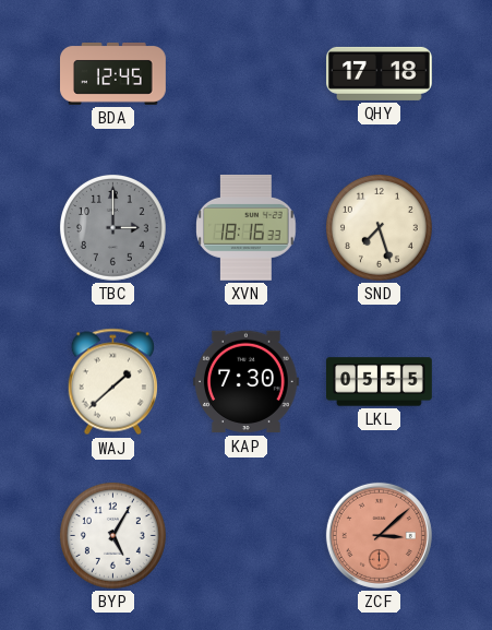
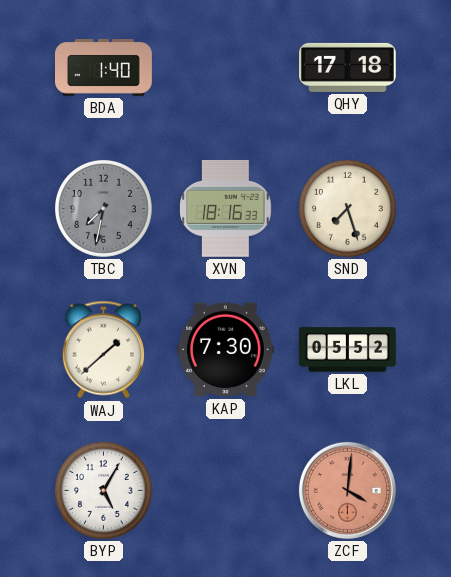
BDA: 12:45 -> 1:40
TBC: 3:00 -> 7:32
LKL: 05:55 -> 05:52
ZCF: 3:08 -> 4:01
